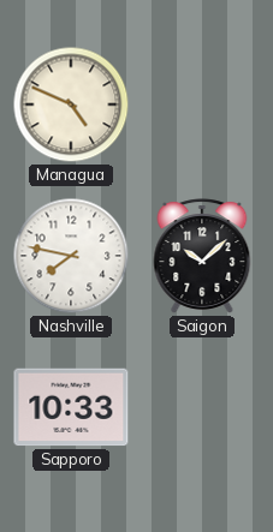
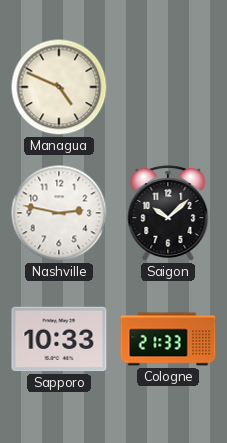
Nashville: 7:47 -> 2:47
Cologne: none -> 21:33
